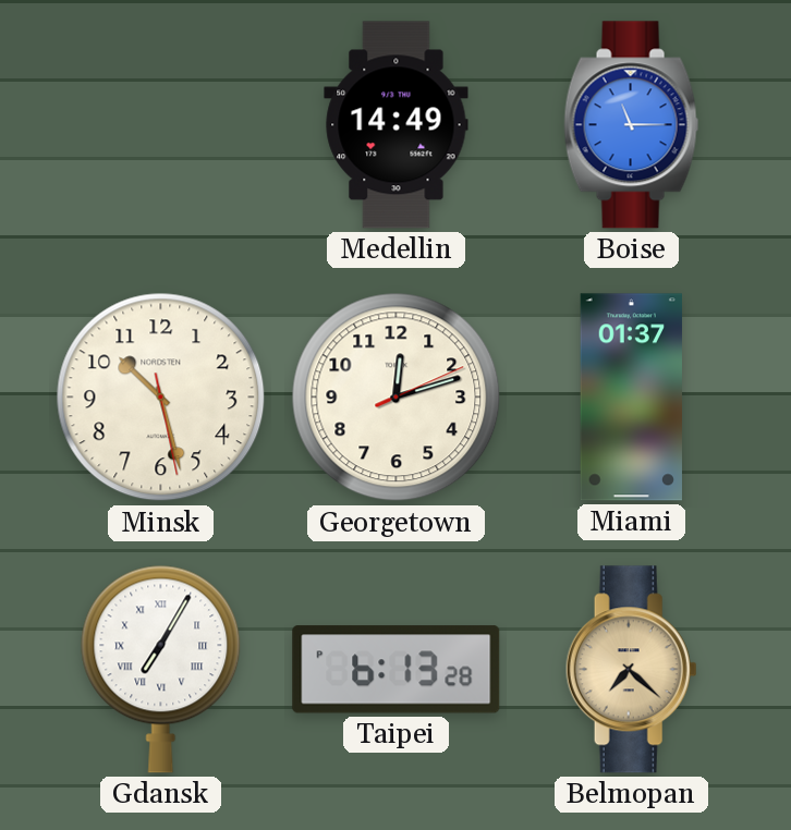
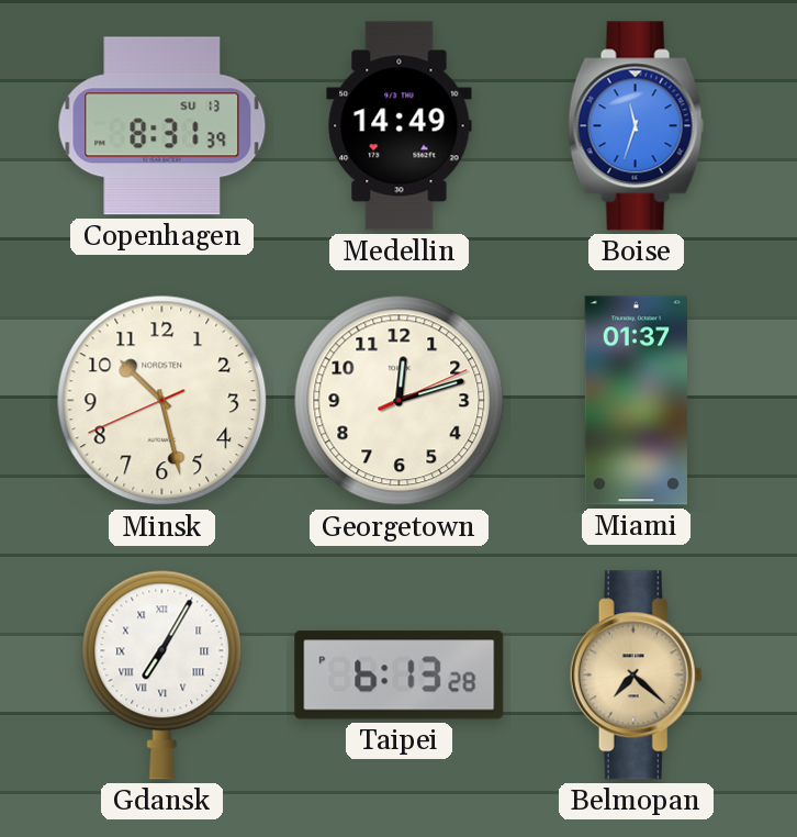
Copenhagen: none -> 8:31
Boise: 11:15 -> 11:33
Minsk: 10:27:28 -> 10:27:41
